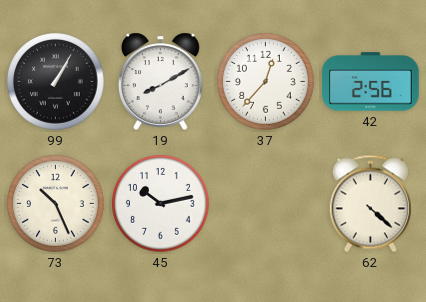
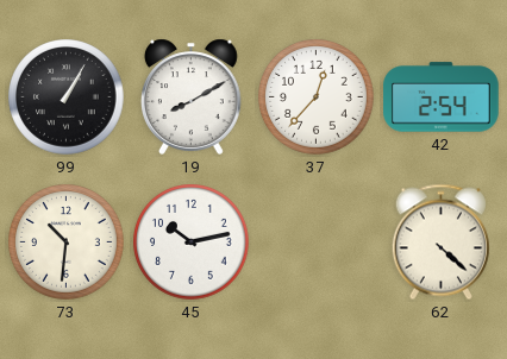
42: 2:56 -> 2:54
73: 10:26 -> 10:31
